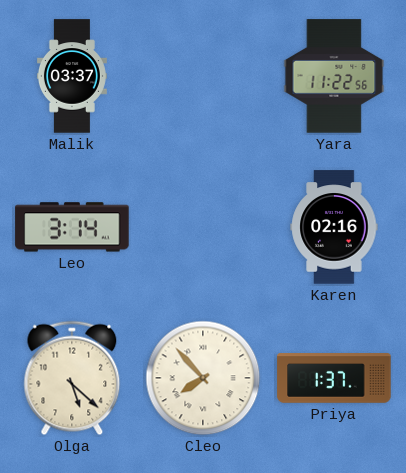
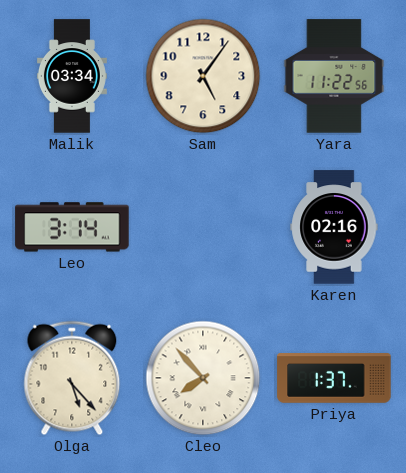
Malik: 03:37 -> 03:34
Sam: none -> 5:06
Olga: 5:22 -> 5:23
